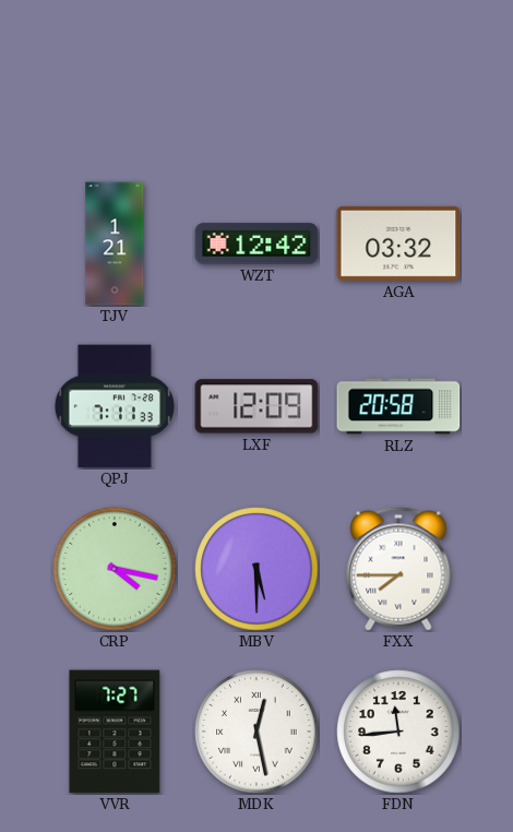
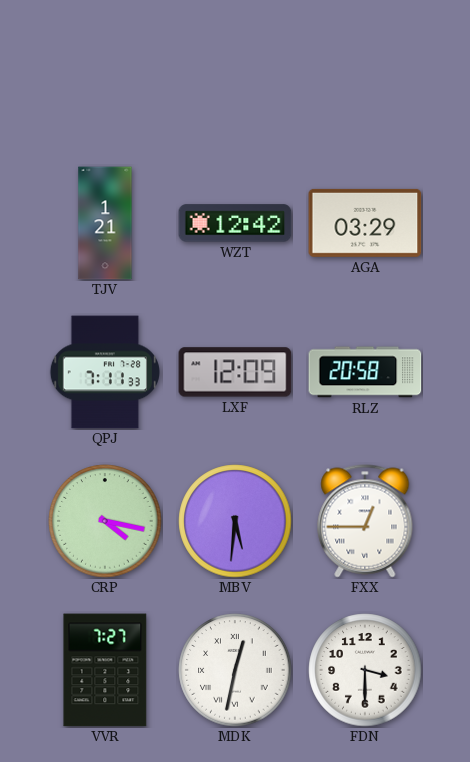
AGA: 03:32 -> 03:29
MBV: 5:30 -> 5:31
FXX: 7:45 -> 12:45
MDK: 12:28 -> 12:32
FDN: 11:44 -> 3:30
